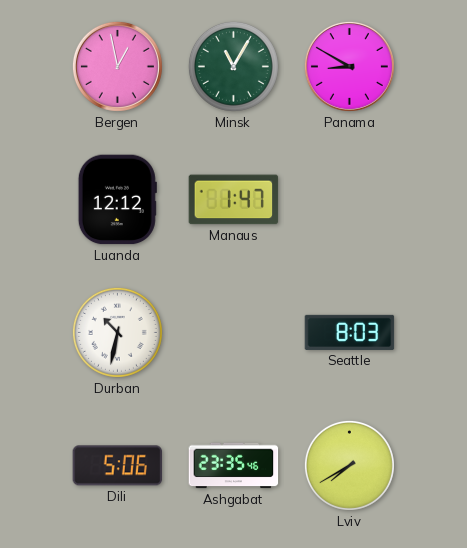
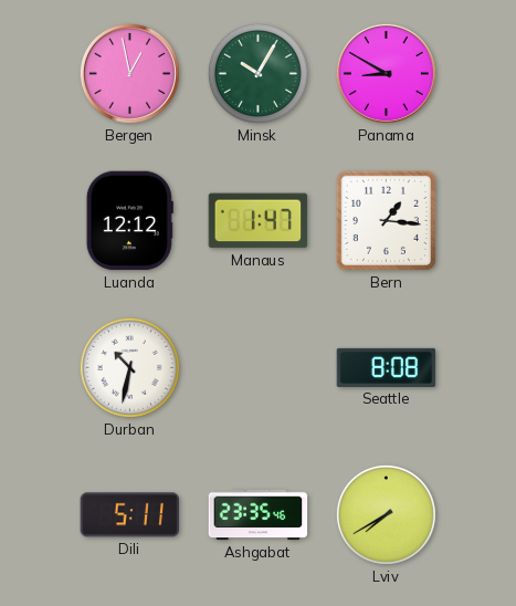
Minsk: 11:05 -> 10:05
Bern: none -> 1:16
Seattle: 8:03 -> 8:08
Dili: 5:06 -> 5:11
